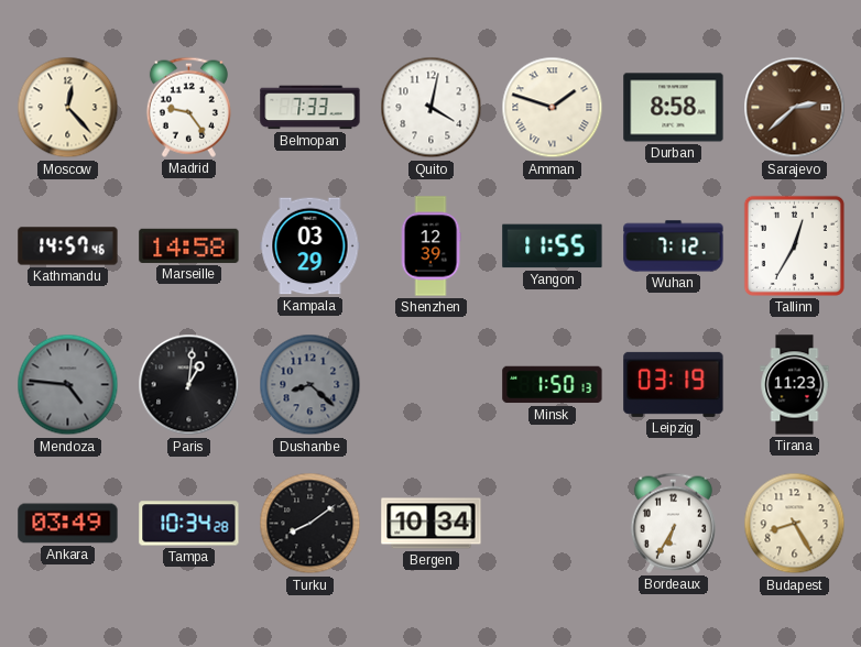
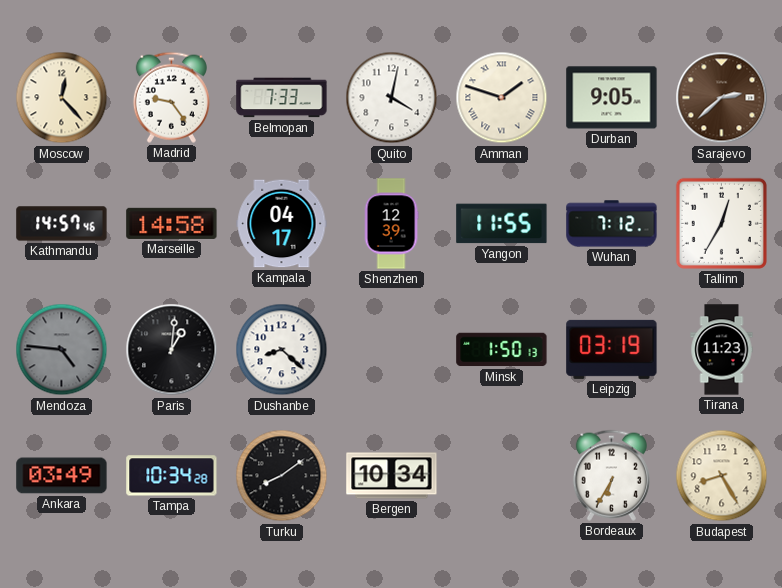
Durban: 8:58 -> 9:05
Kampala: 03:29 -> 04:17
Dushanbe dial: grey -> white
